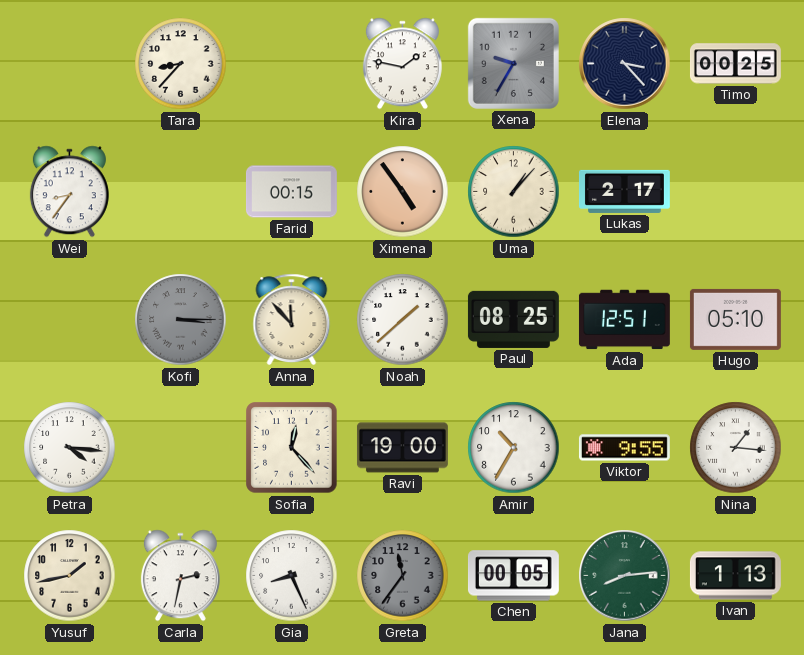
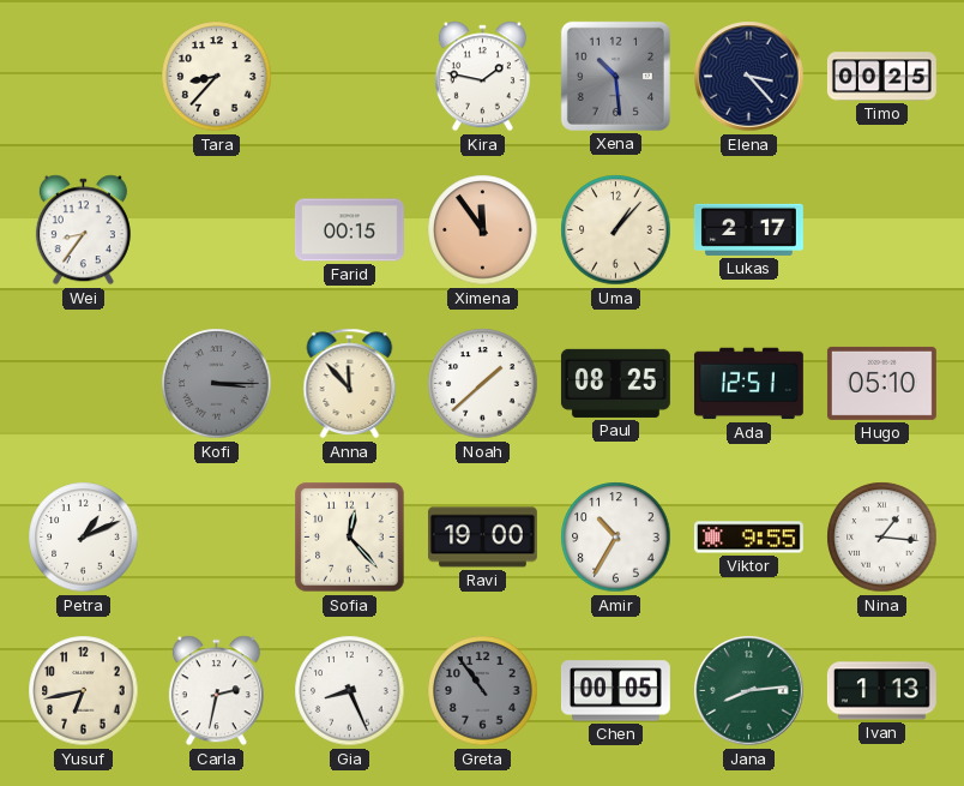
Xena: 9:35 -> 10:29
Ximena: 4:54 -> 11:54
Petra: 4:16 -> 1:11
Yusuf: 1:43 -> 6:43
Greta: 11:36 -> 10:54
